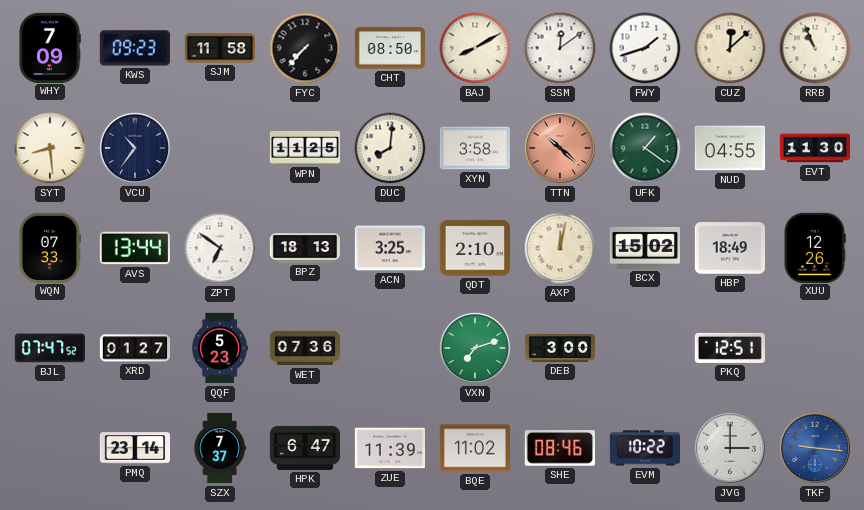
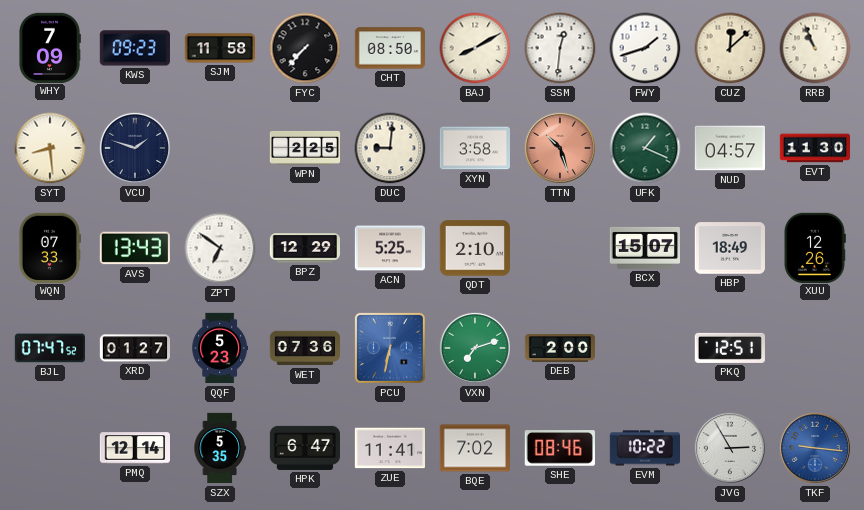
SSM: 12:09 -> 12:31
VCU: 10:36 -> 1:48
WPN: 11:25 -> 2:25
DUC: 8:01 -> 9:01
TTN: 10:22 -> 10:27
UFK: 1:21 -> 1:19
NUD: 04:55 -> 04:57
AVS: 13:44 -> 13:43
BPZ: 18:13 -> 12:29
ACN: 3:25 -> 5:25
AXP: 12:02 -> none
BCX: 15:02 -> 15:07
PCU: none -> 6:32
DEB: 3:00 -> 2:00
PMQ: 23:14 -> 12:14
SZX: 7:37 -> 5:35
ZUE: 11:39 -> 11:41
BQE: 11:02 -> 7:02
JVG: 3:00 -> 2:55
